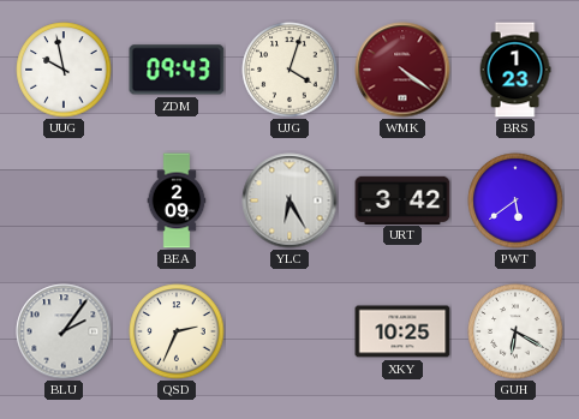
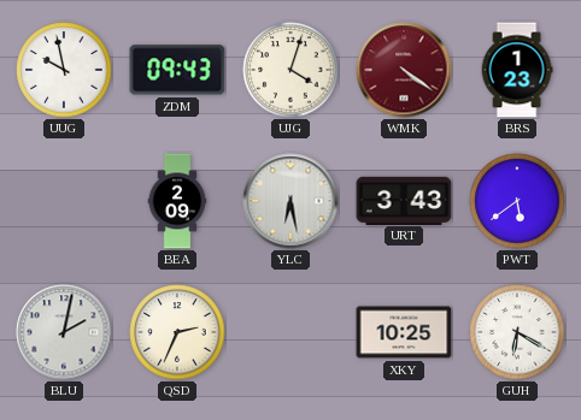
YLC: 6:25 -> 6:28
URT: 3:42 -> 3:43
BLU: 2:06 -> 2:02
